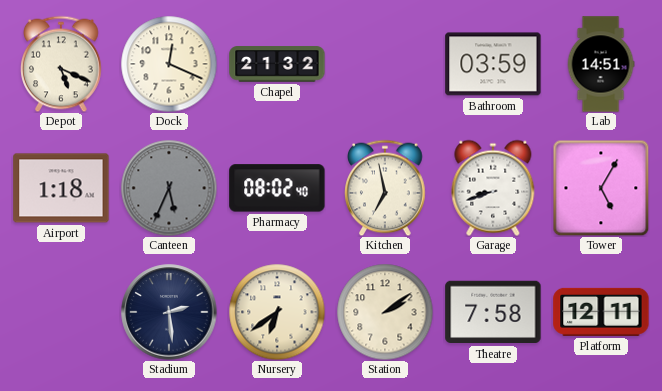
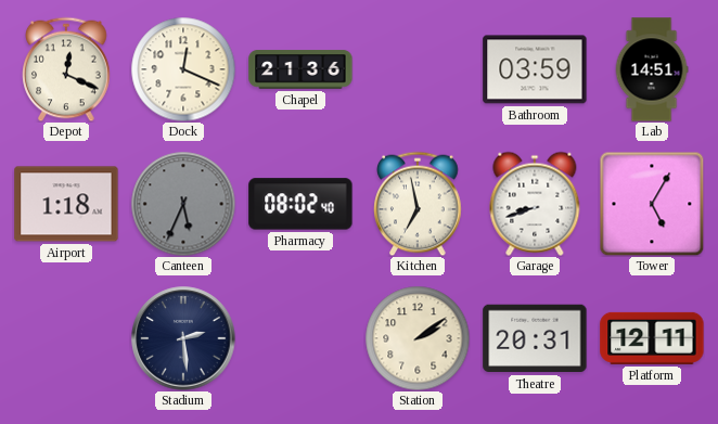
Depot: 5:19 -> 12:19
Chapel: 21:32 -> 21:36
Nursery: 6:39 -> none
Theatre: 7:58 -> 20:31
